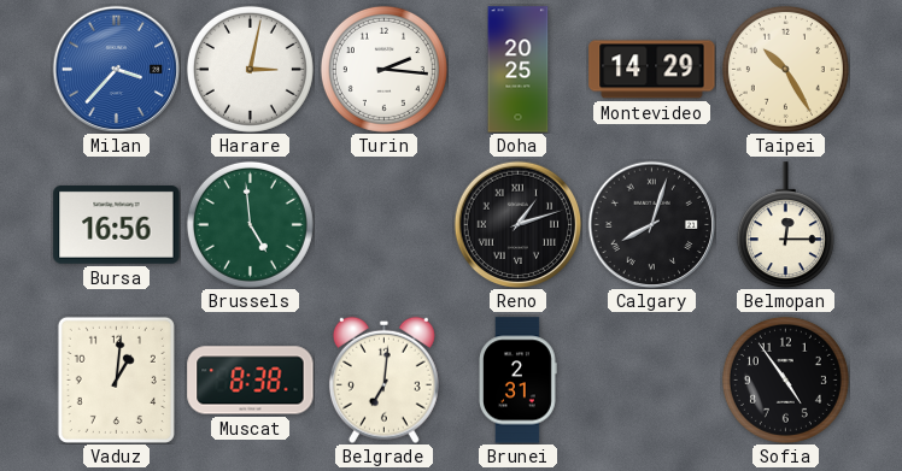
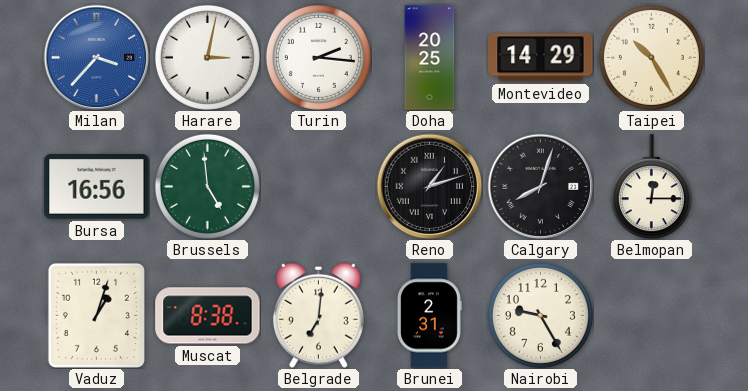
Vaduz: 1:01 -> 1:03
Nairobi: none -> 9:25
Sofia: 4:54 -> none
